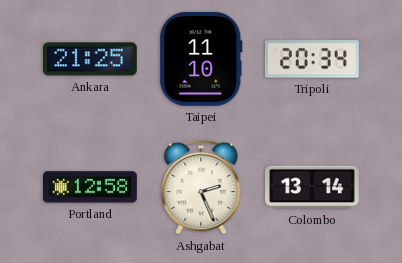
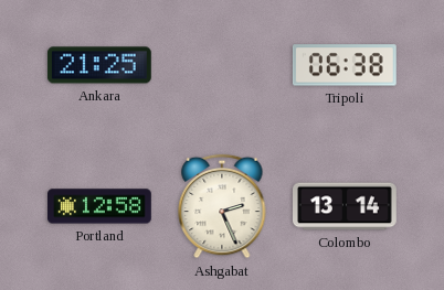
Taipei: 11:10 -> none
Tripoli: 20:34 -> 06:38
